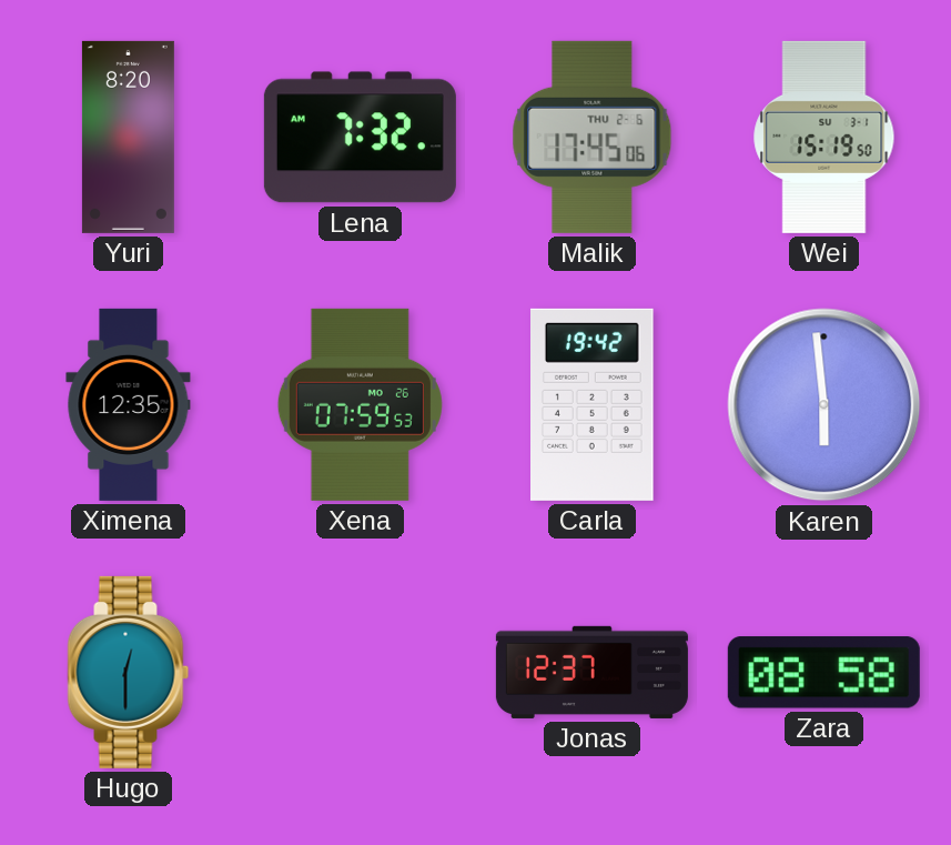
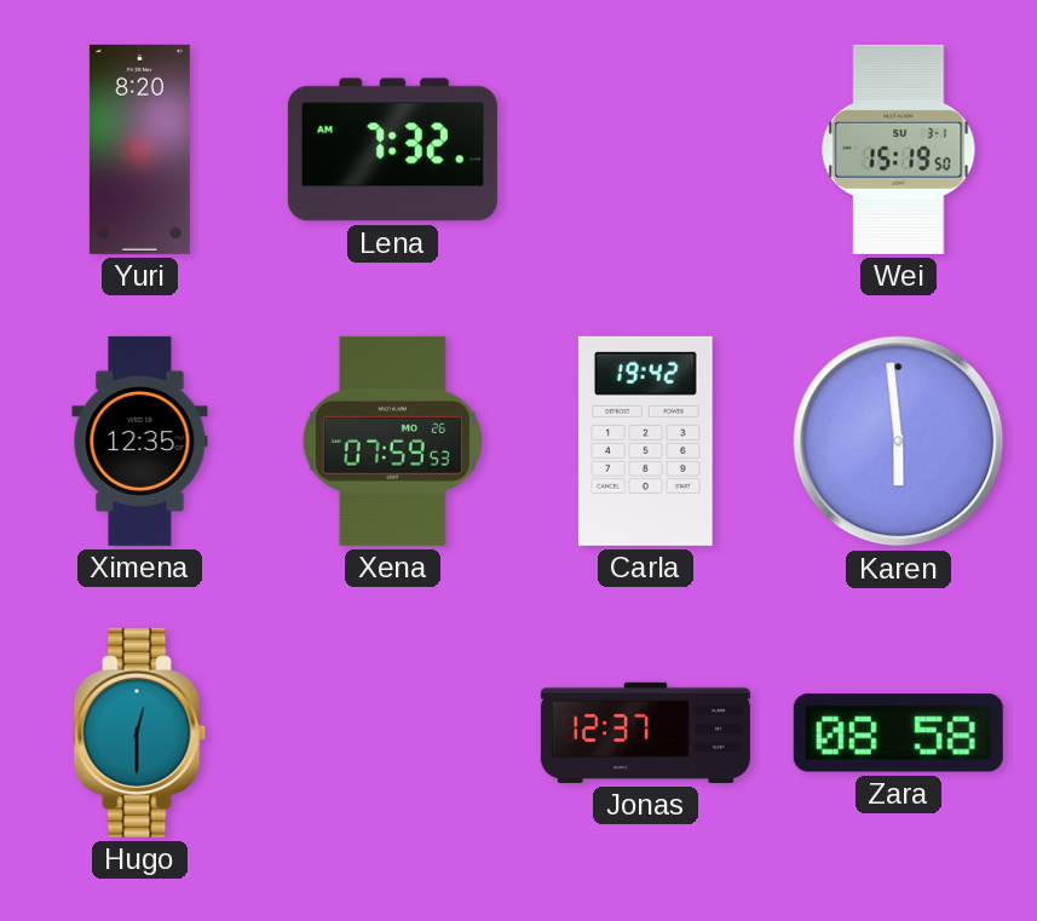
Malik: 17:45 -> none
